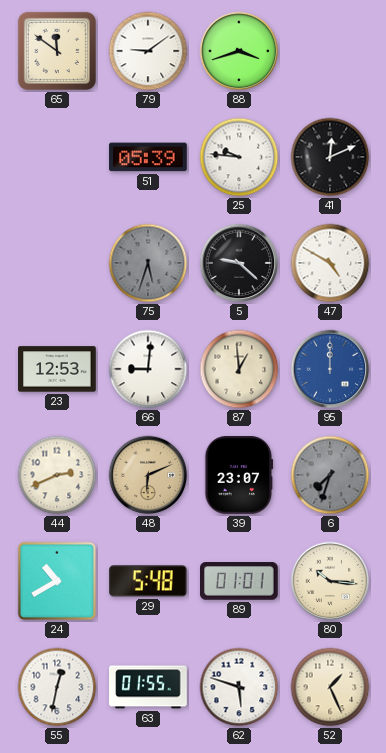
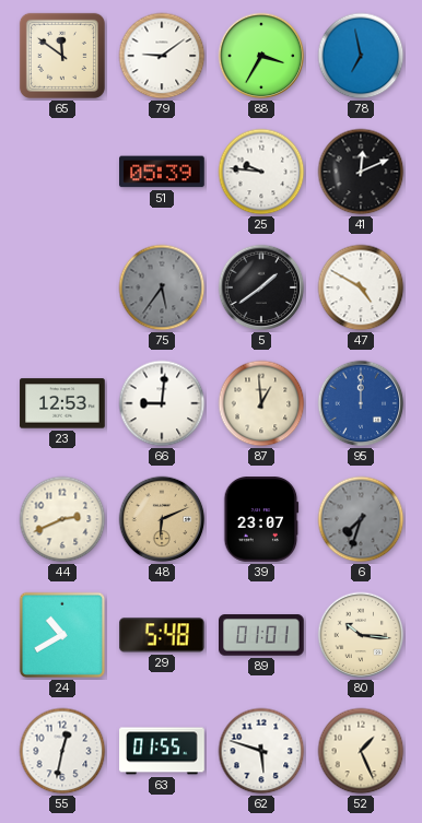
88: 3:42 -> 3:35
78: none -> 6:58
75: 5:33 -> 5:36
5: 9:22 -> 1:39
